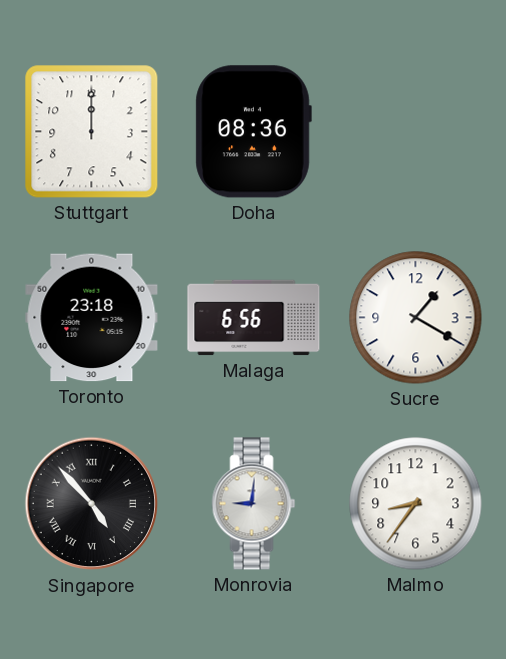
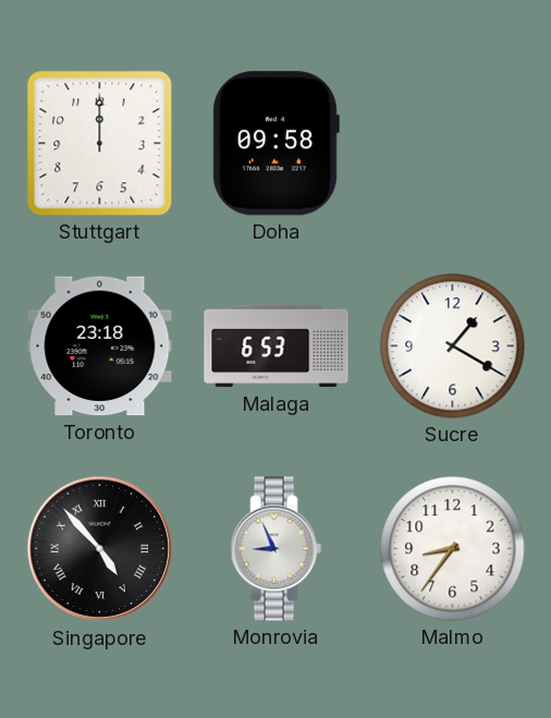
Doha: 08:36 -> 09:58
Malaga: 6:56 -> 6:53
Monrovia: 9:01 -> 8:56
